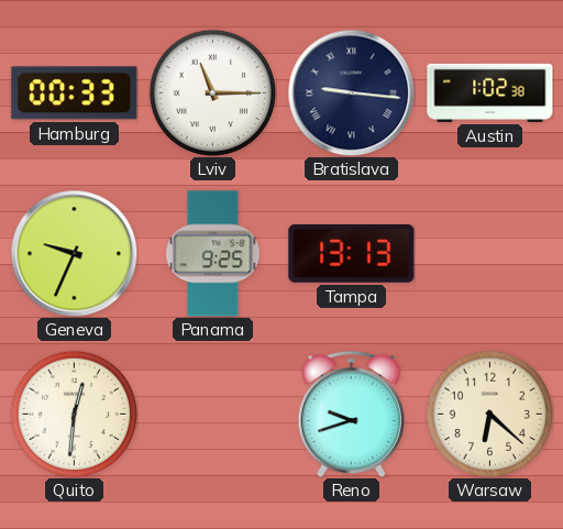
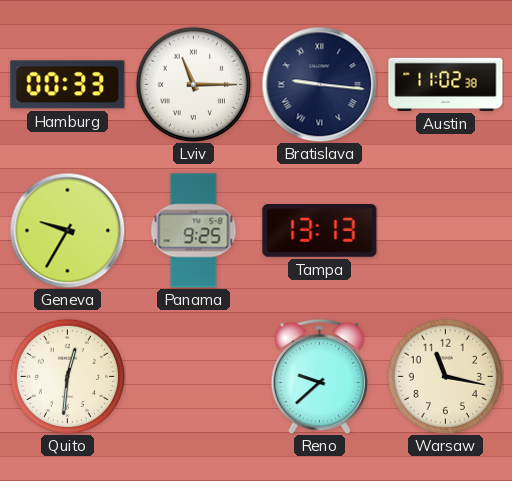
Austin: 1:02 -> 11:02
Geneva: 9:34 -> 9:35
Reno: 9:42 -> 9:38
Warsaw: 6:22 -> 11:17
